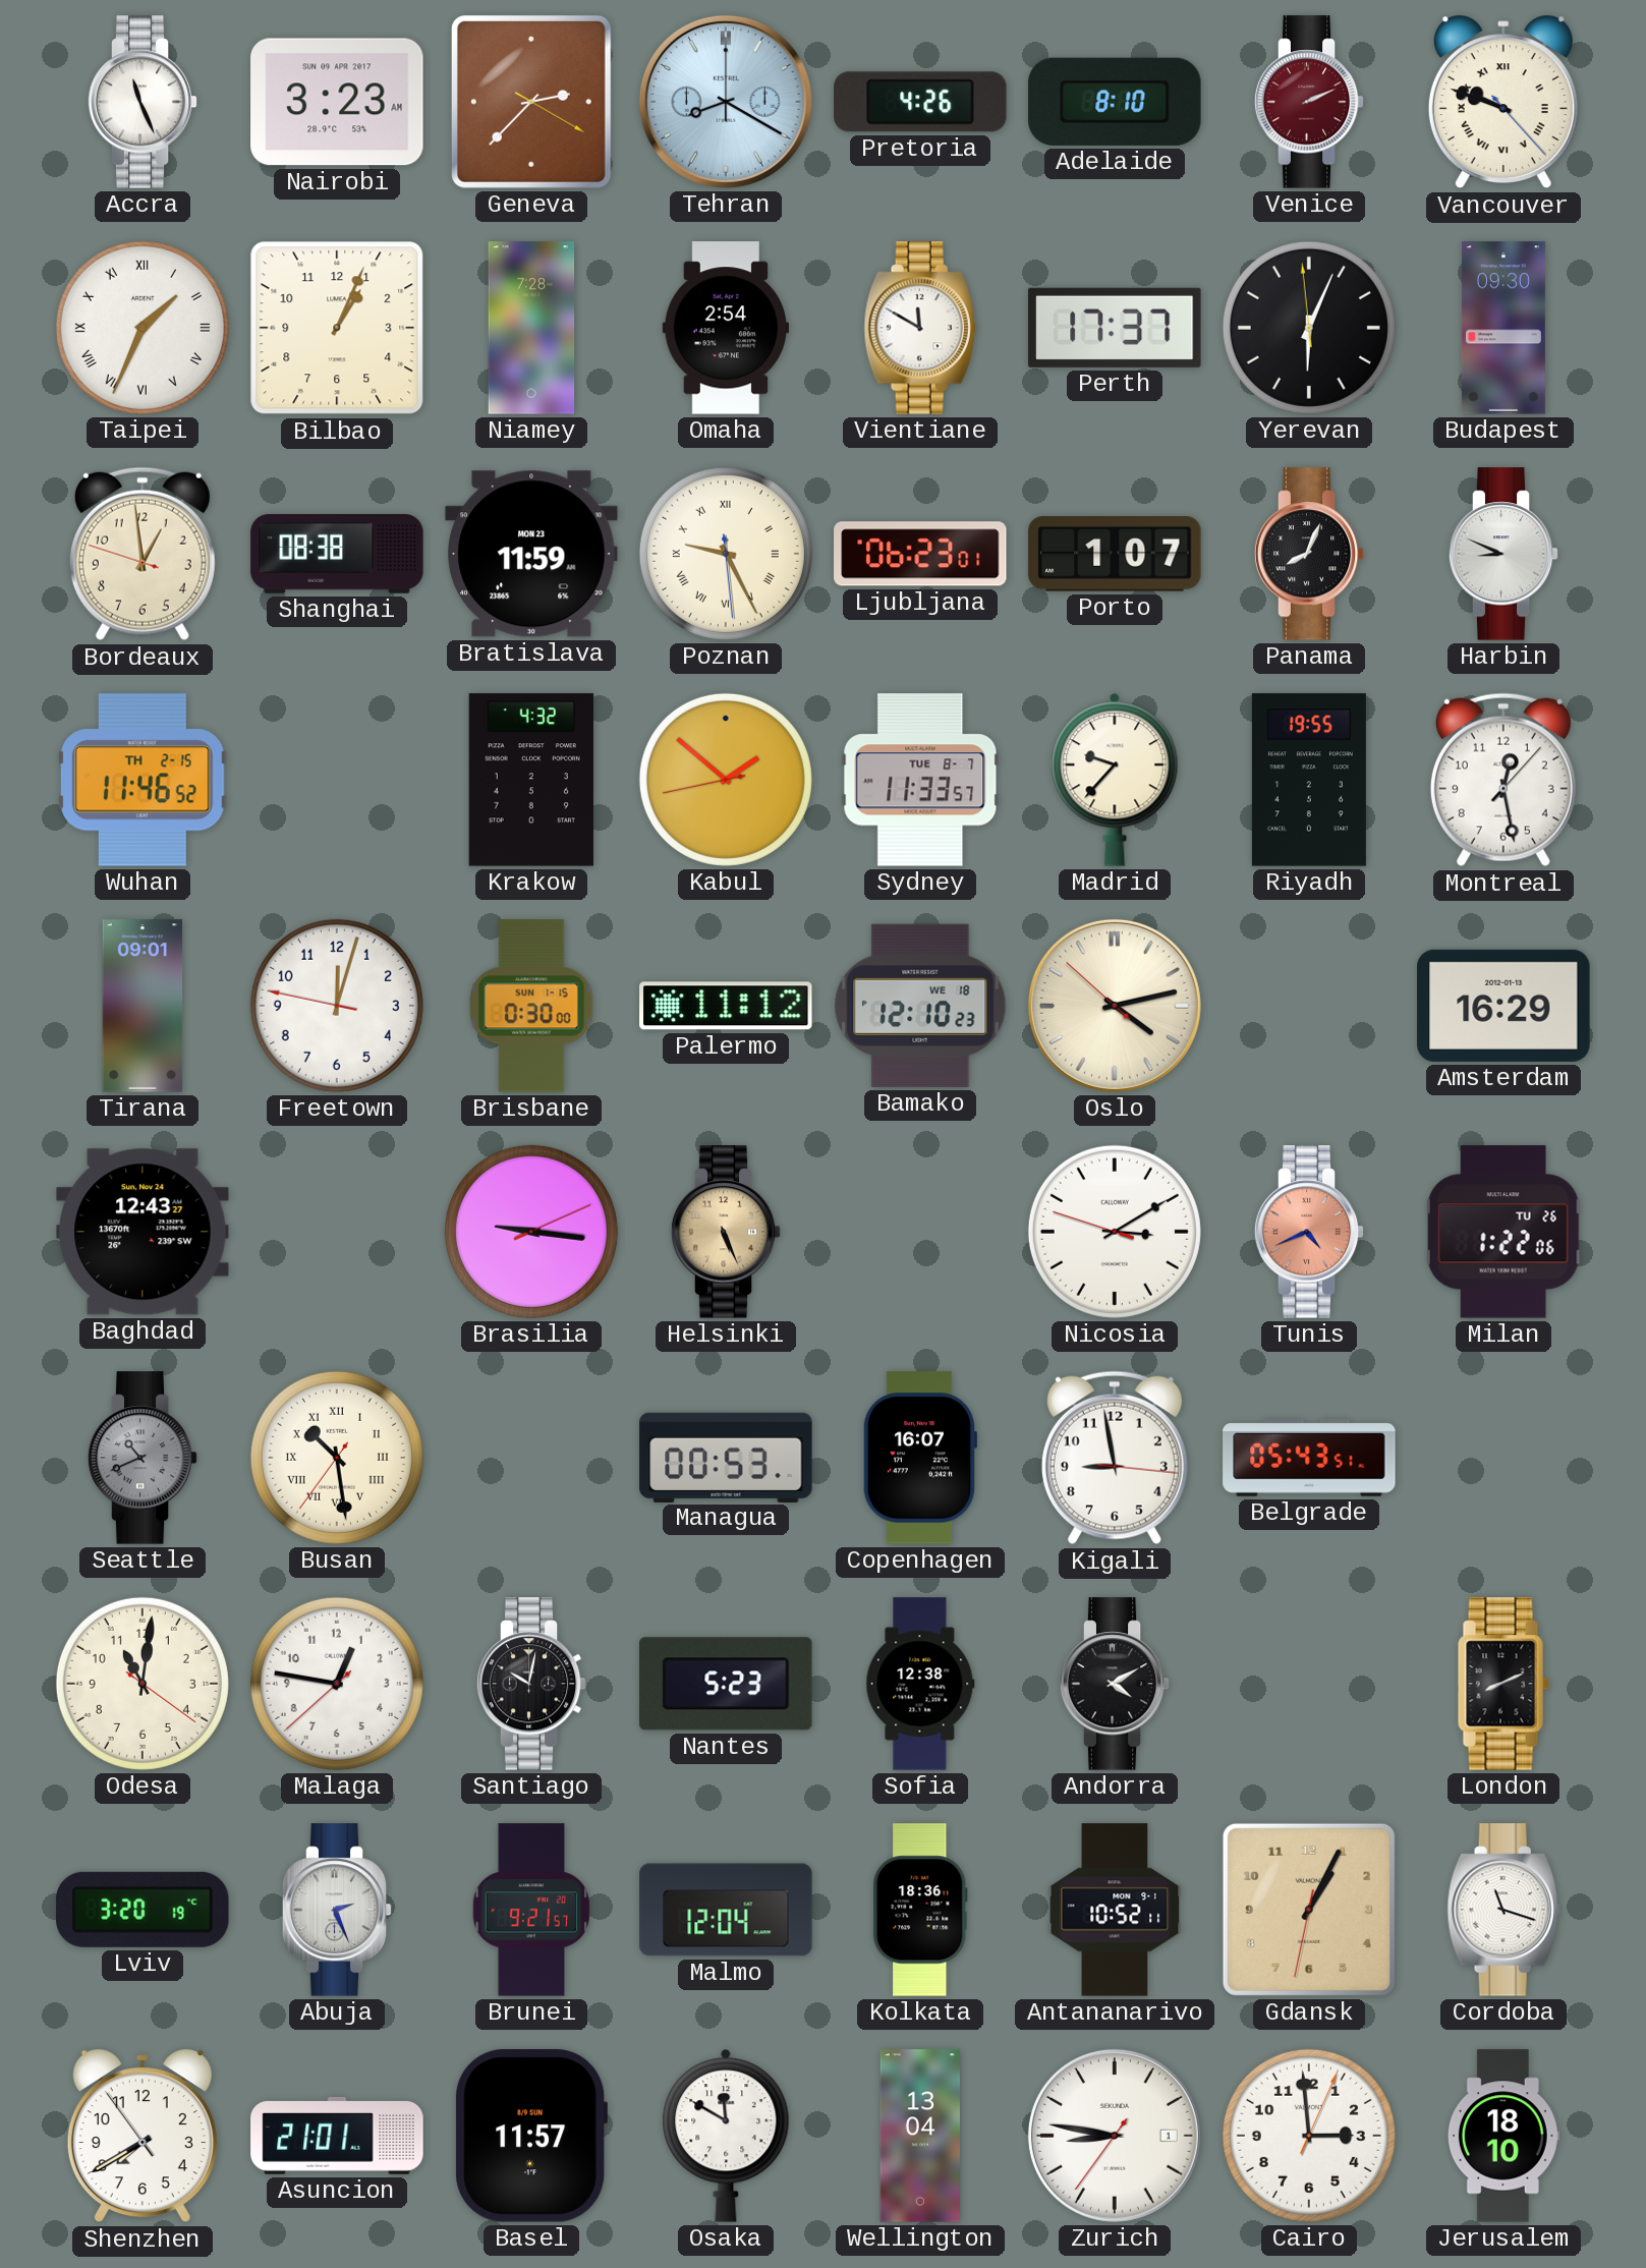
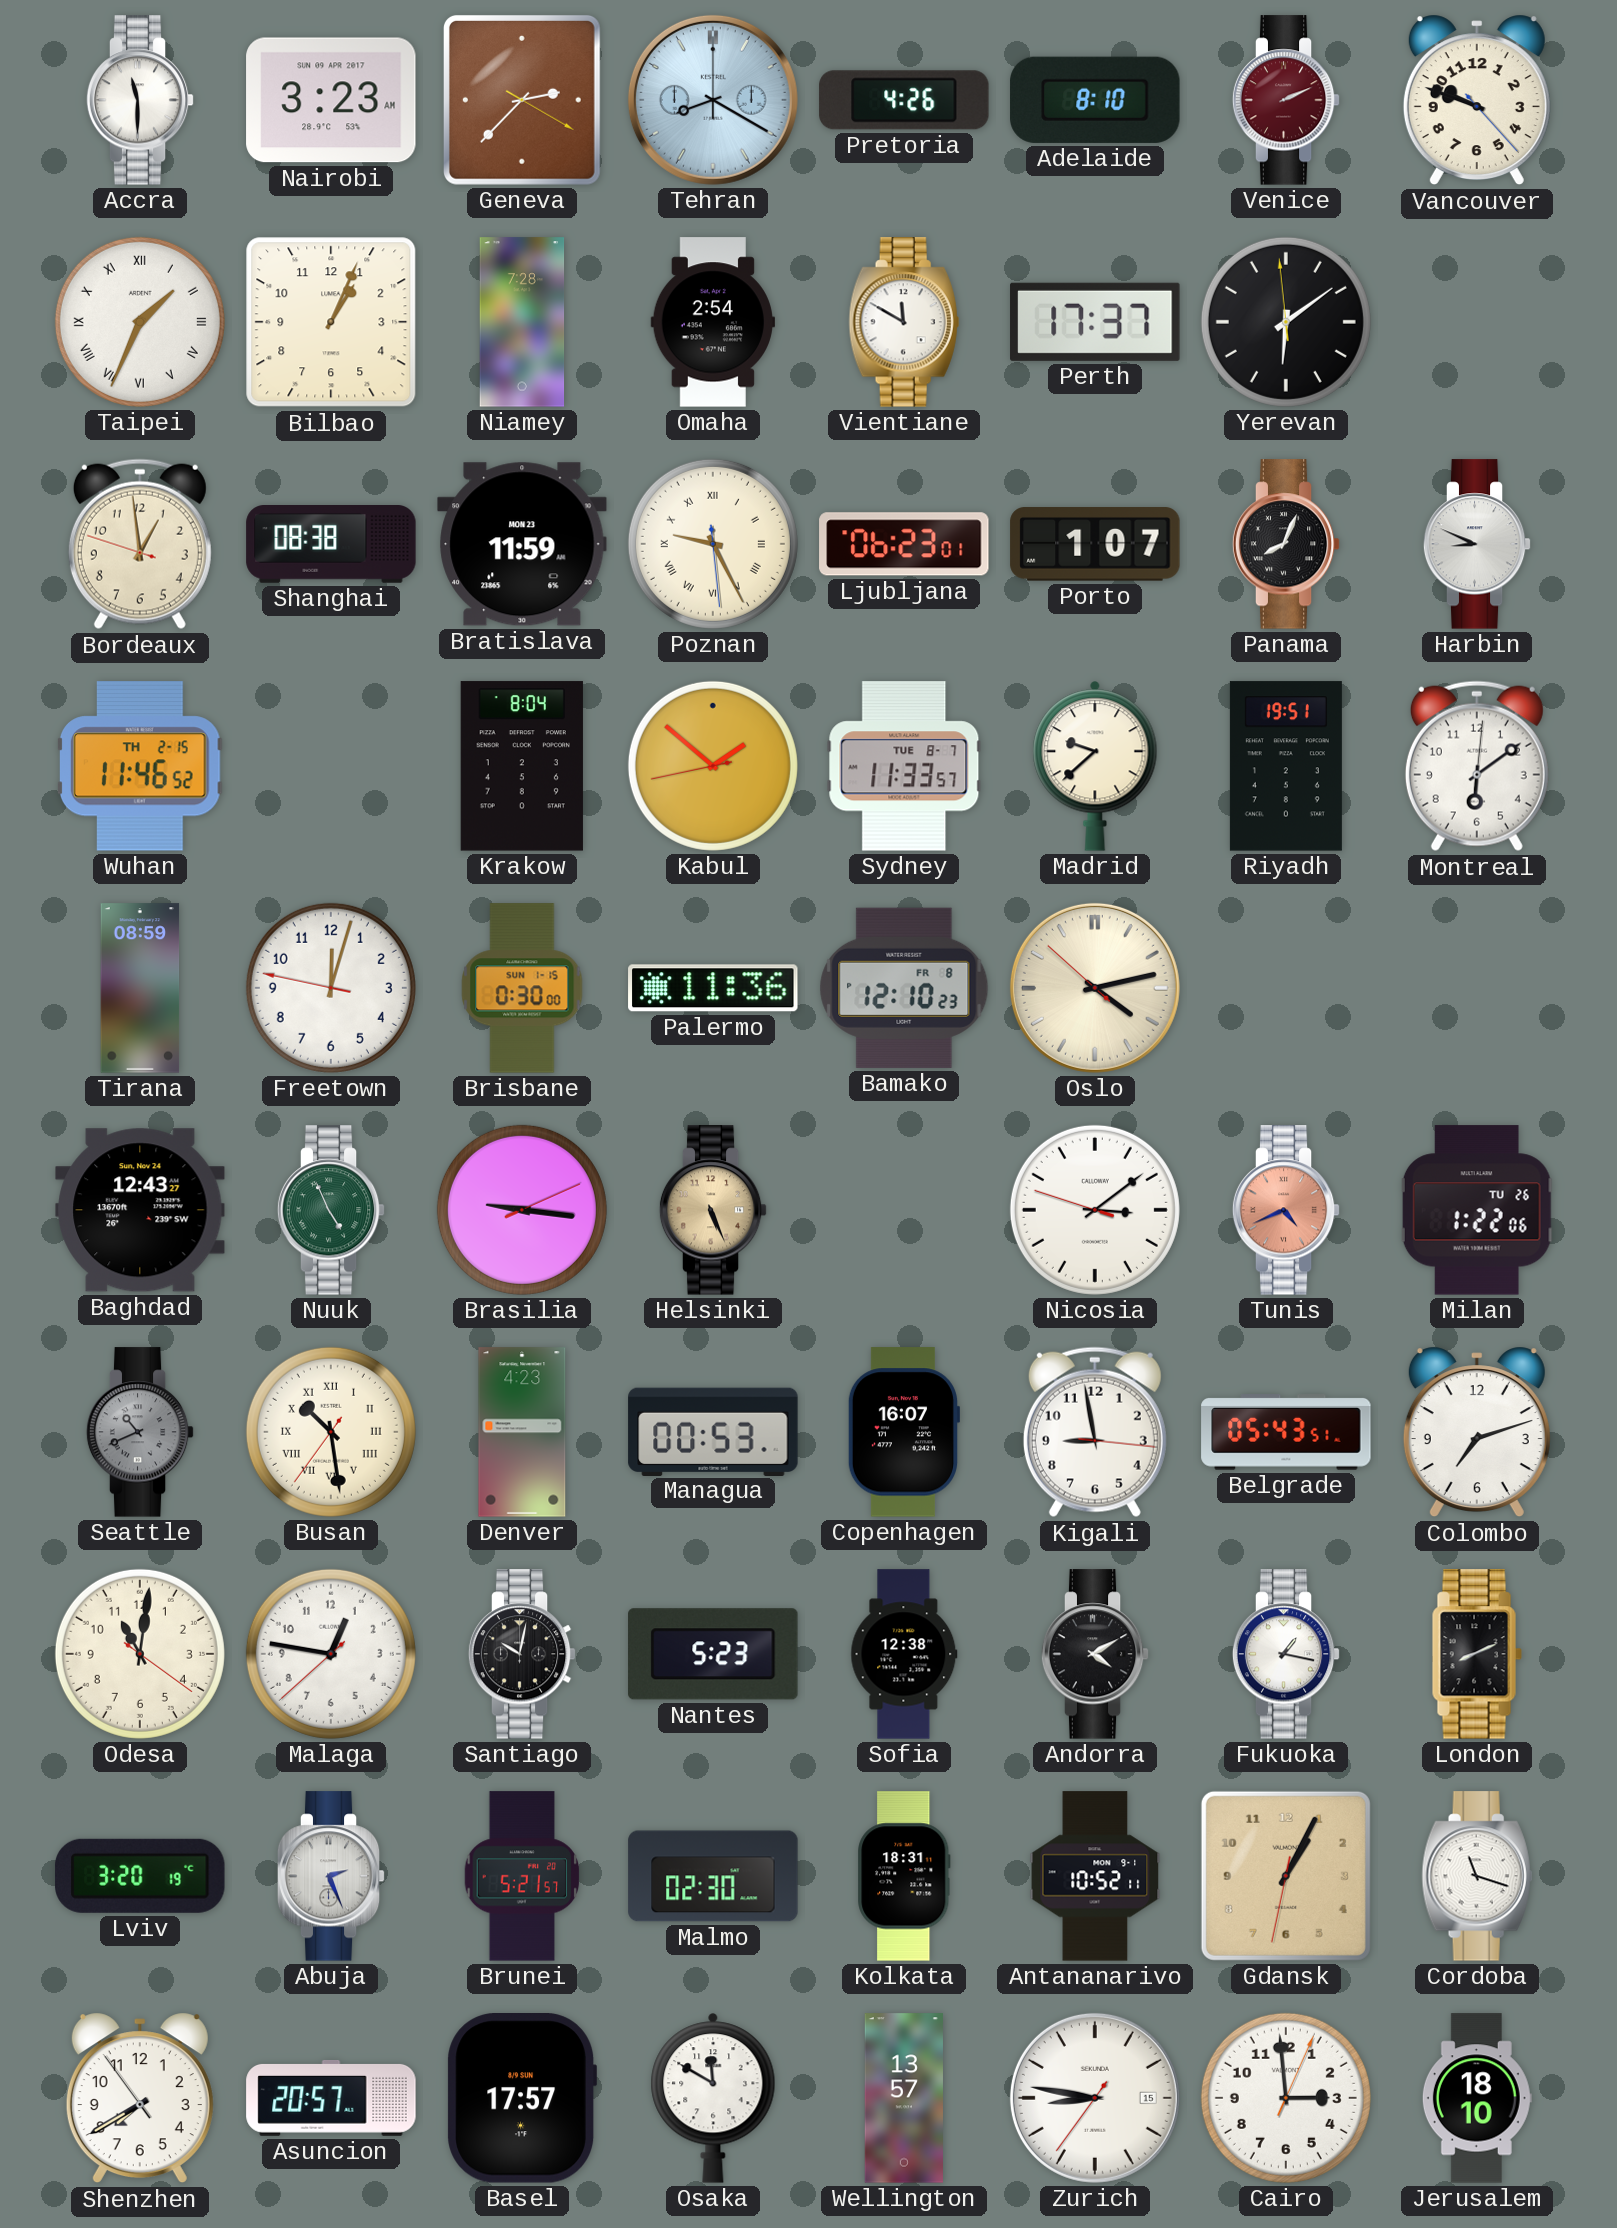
Accra: 11:26 -> 11:30
Vancouver numerals: Roman -> Arabic
Yerevan: 6:03 -> 6:08
Budapest: 09:30 -> none
Krakow: 4:32 -> 8:04
Madrid: 9:37 -> 9:38
Riyadh: 19:55 -> 19:51
Montreal: 12:28 -> 6:09
Tirana: 09:01 -> 08:59
Palermo: 11:12 -> 11:36
Bamako date: WE 18 -> FR 8
Amsterdam: 16:29 -> none
Nuuk: none -> 4:56
Nicosia: 3:09 -> 3:08
Denver: none -> 4:23
Colombo: none -> 7:12
Fukuoka: none -> 1:17
Brunei: 9:21 -> 5:21
Malmo: 12:04 -> 02:30
Kolkata: 18:36 -> 18:31
Asuncion: 21:01 -> 20:57
Basel: 11:57 -> 17:57
Wellington: 13:04 -> 13:57
Zurich date: 1 -> 15
